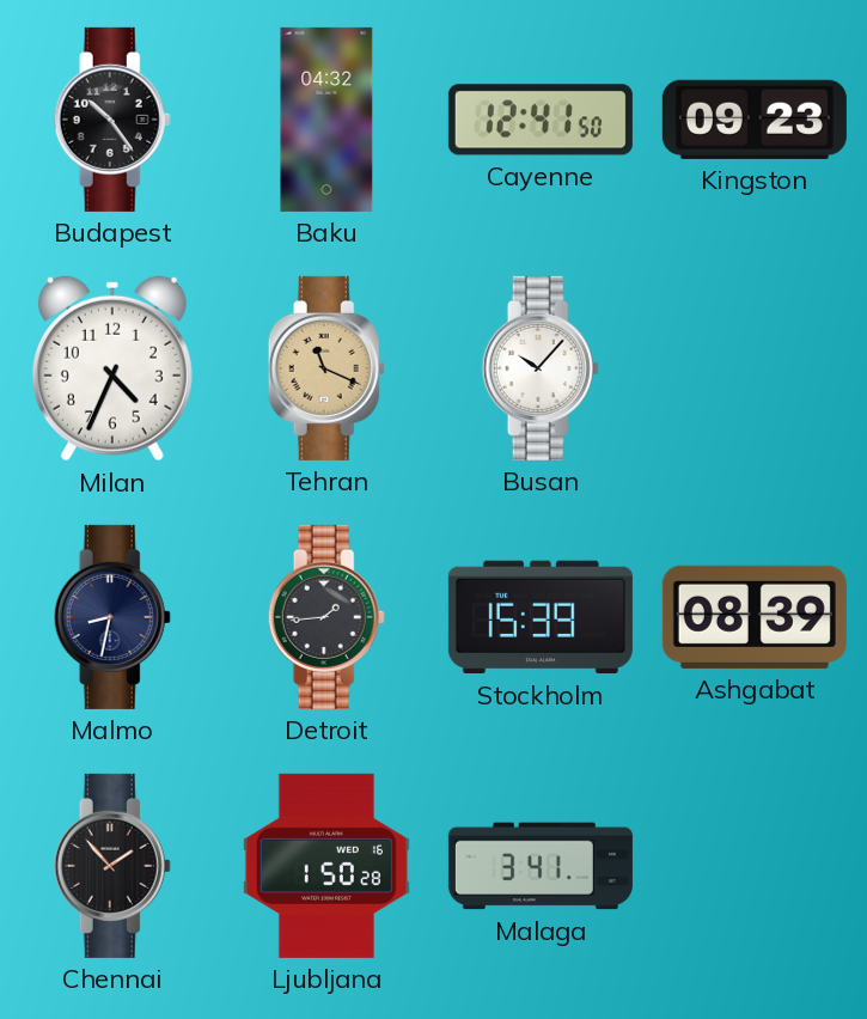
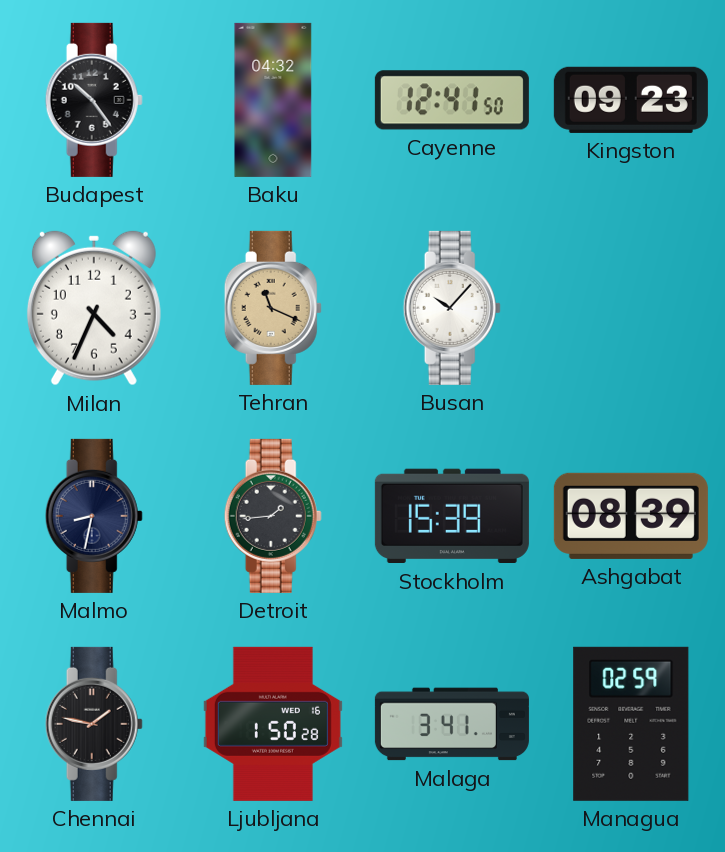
Chennai: 1:53 -> 1:47
Managua: none -> 02:59
